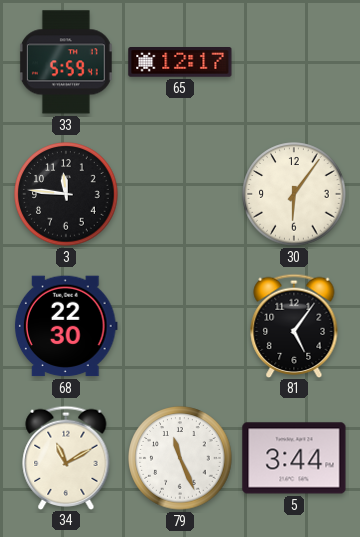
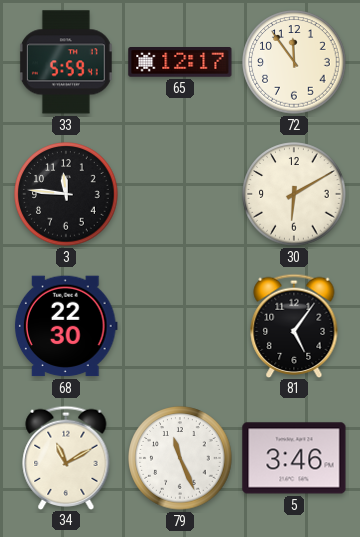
72: none -> 11:54
30: 6:06 -> 6:10
5: 3:44 -> 3:46
